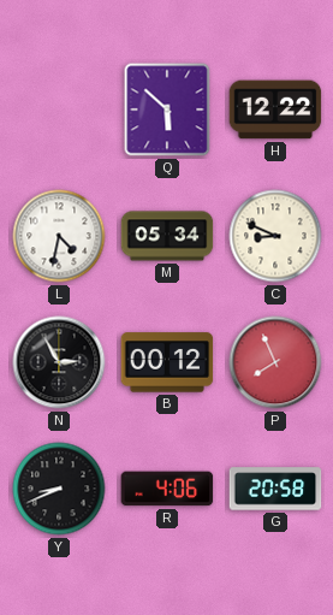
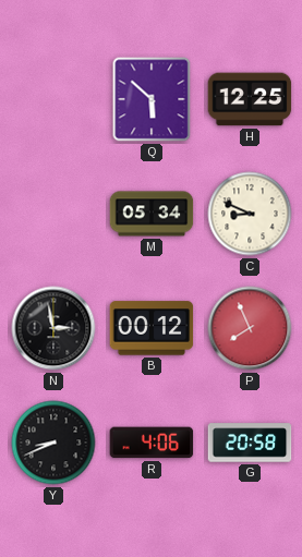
H: 12:22 -> 12:25
L: 4:32 -> none
N: 2:55 -> 2:58
